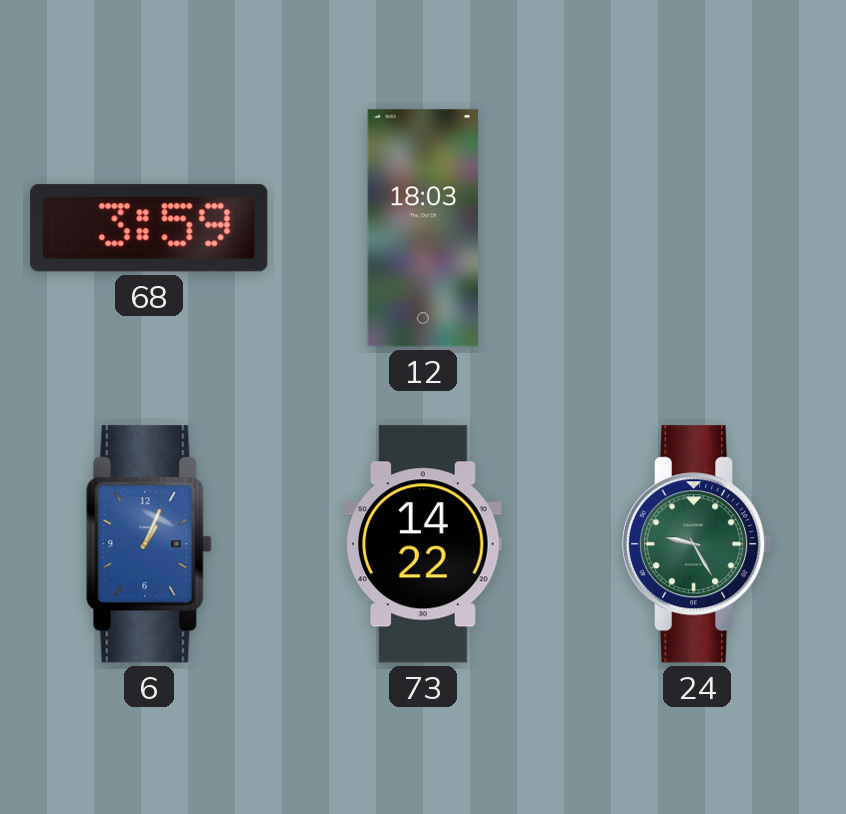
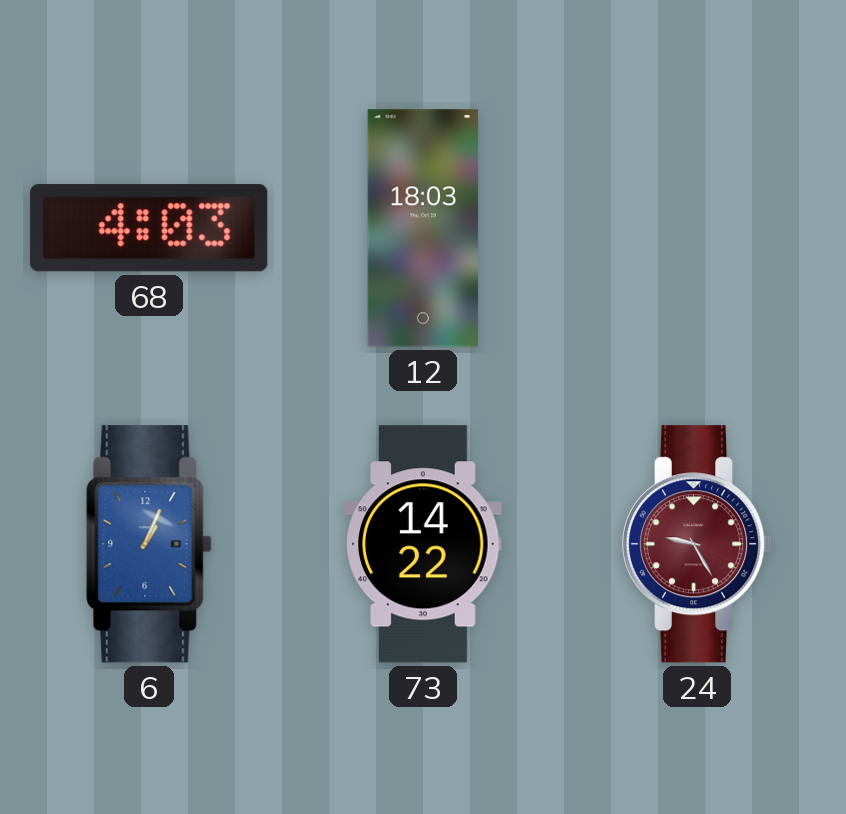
68: 3:59 -> 4:03
24 dial: green -> burgundy
